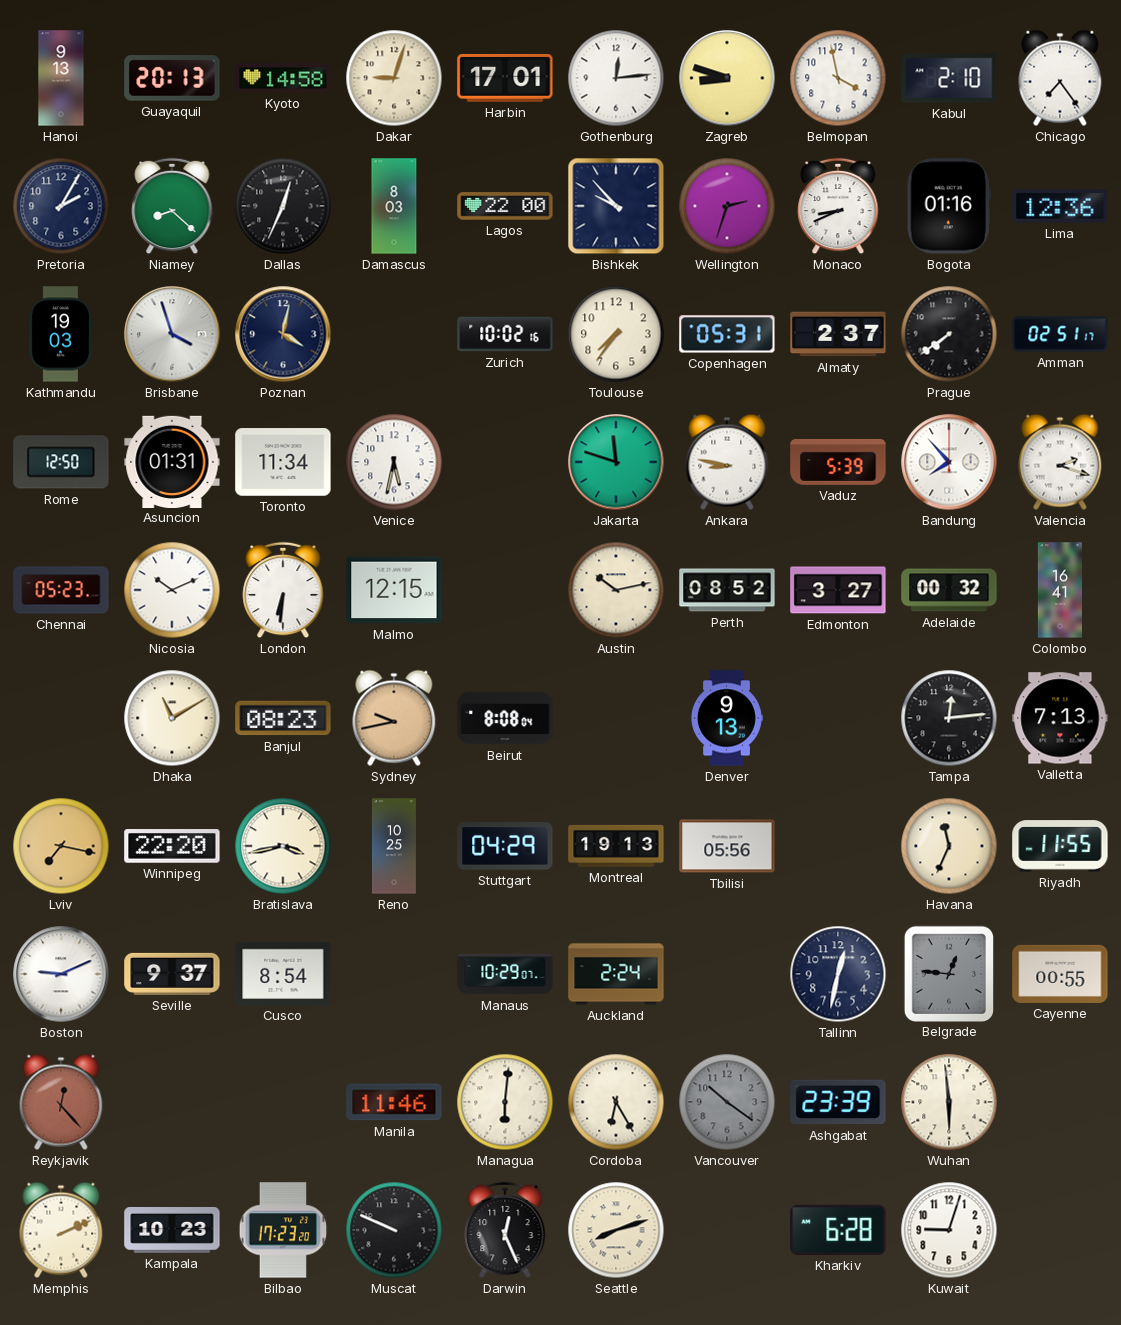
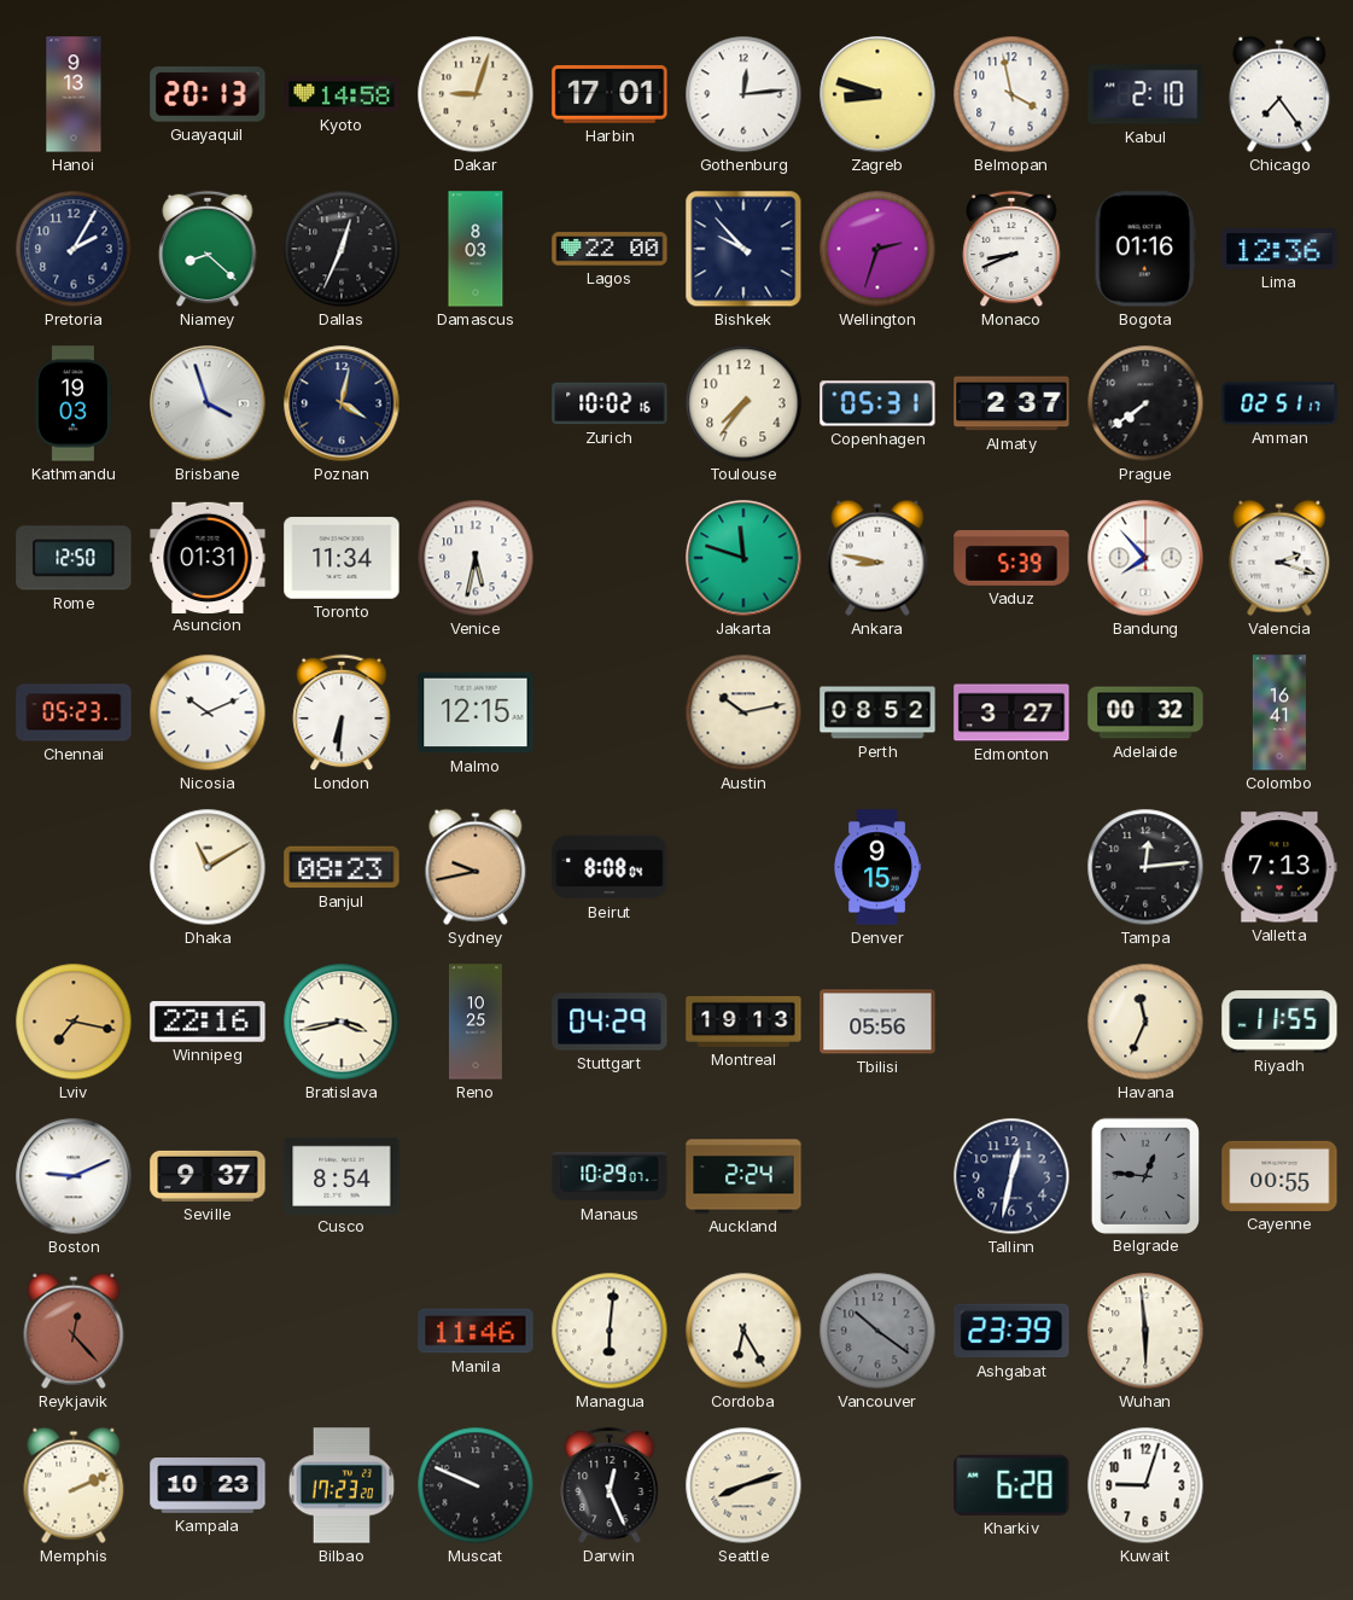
Denver: 9:13 -> 9:15
Winnipeg: 22:20 -> 22:16
